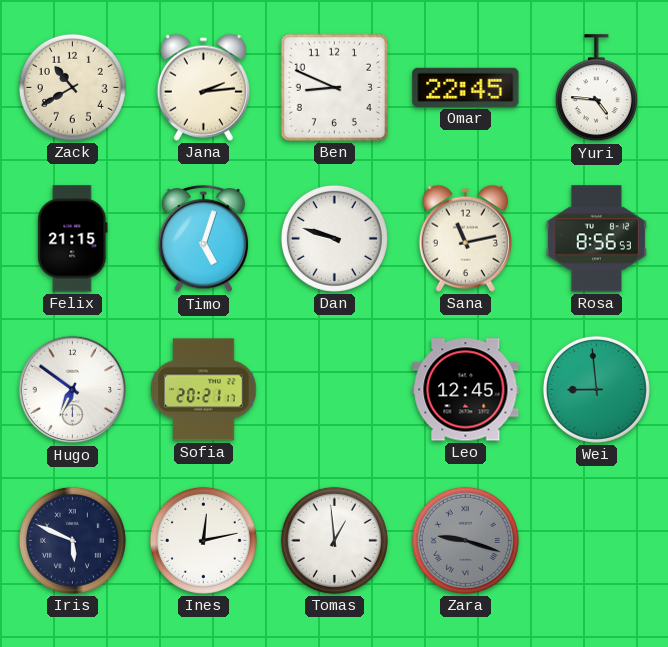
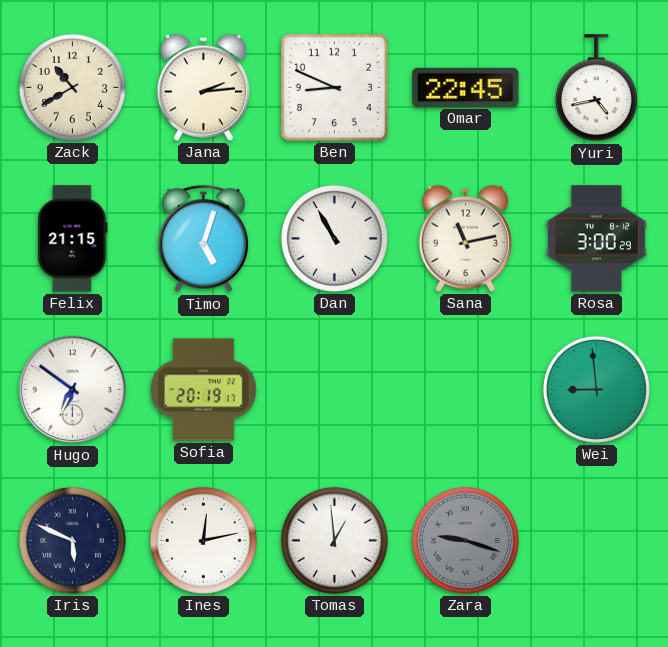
Yuri: 4:46 -> 4:43
Dan: 9:48 -> 10:55
Rosa: 8:56 -> 3:00
Sofia: 20:21 -> 20:19
Leo: 12:45 -> none
